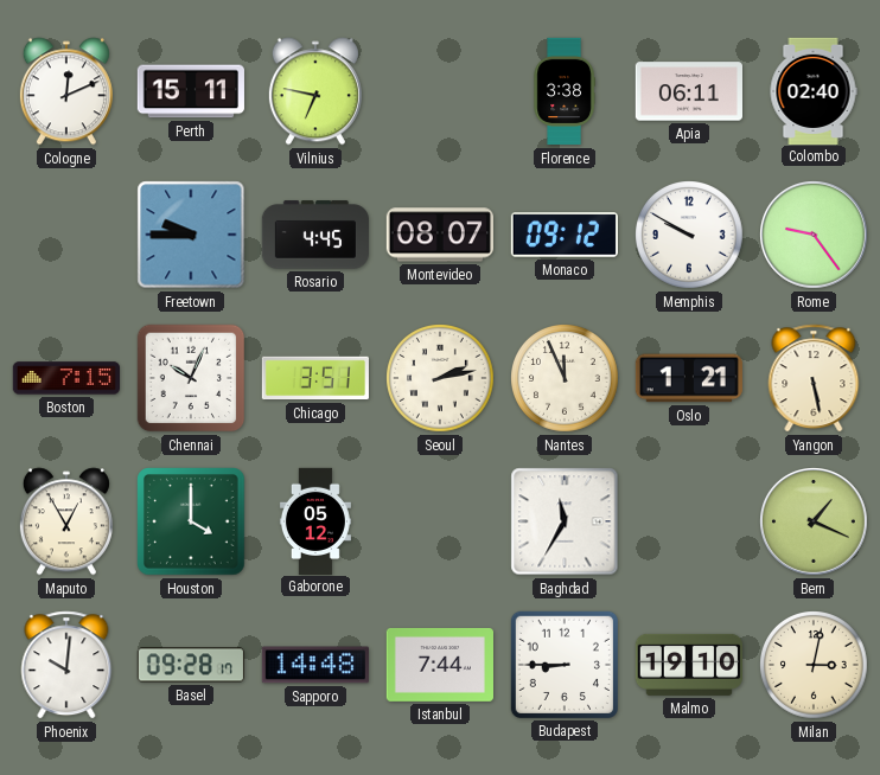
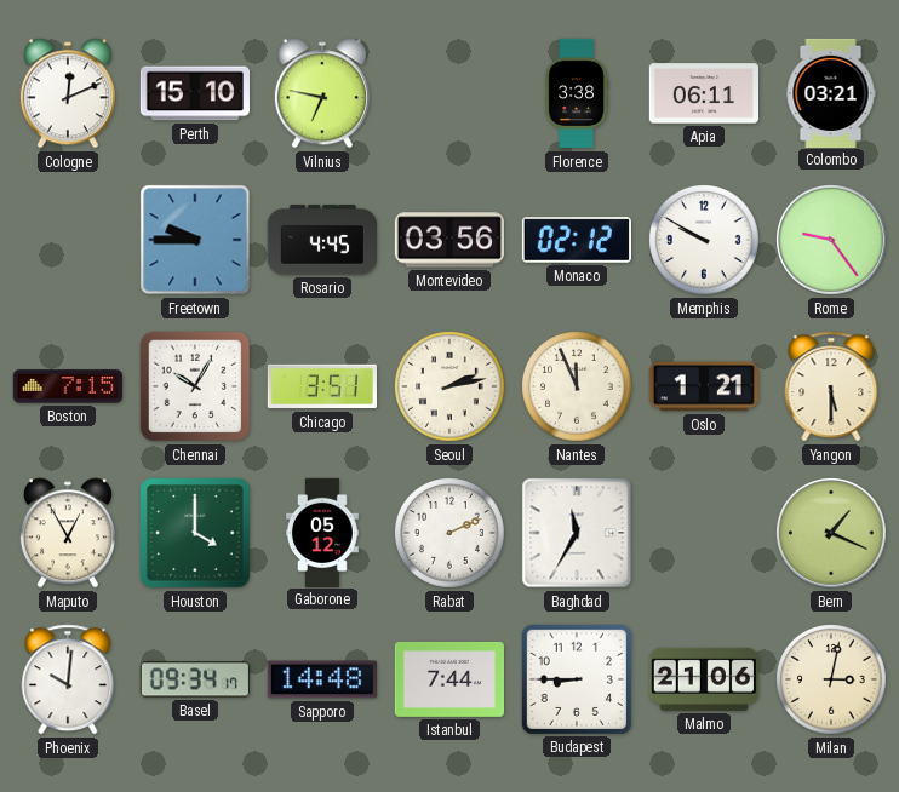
Perth: 15:11 -> 15:10
Colombo: 02:40 -> 03:21
Montevideo: 08:07 -> 03:56
Monaco: 09:12 -> 02:12
Chennai: 10:04 -> 10:05
Yangon: 5:28 -> 5:30
Rabat: none -> 2:11
Basel: 09:28 -> 09:34
Malmo: 19:10 -> 21:06
